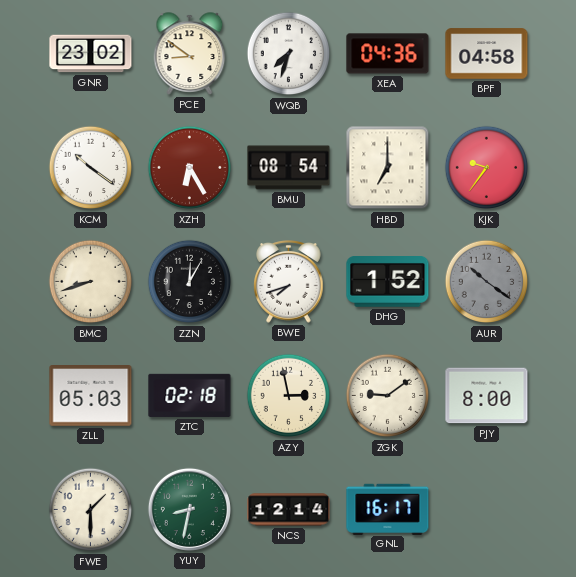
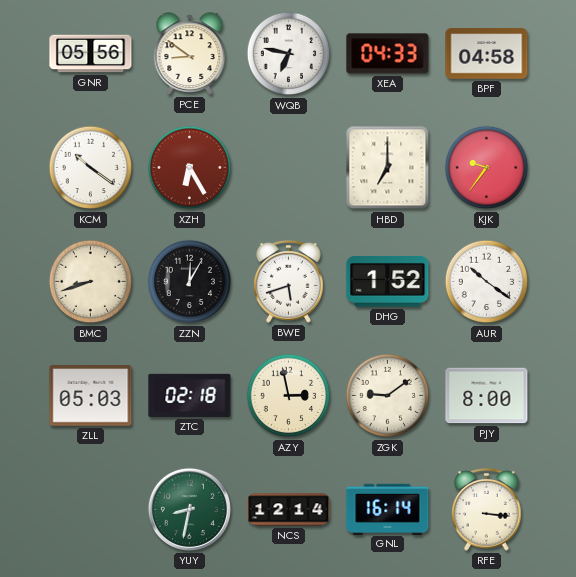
GNR: 23:02 -> 05:56
WQB: 7:33 -> 6:47
XEA: 04:36 -> 04:33
BMU: 08:54 -> none
BWE: 7:42 -> 5:42
AUR dial: grey -> white
FWE: 1:30 -> none
GNL: 16:17 -> 16:14
RFE: none -> 3:16
